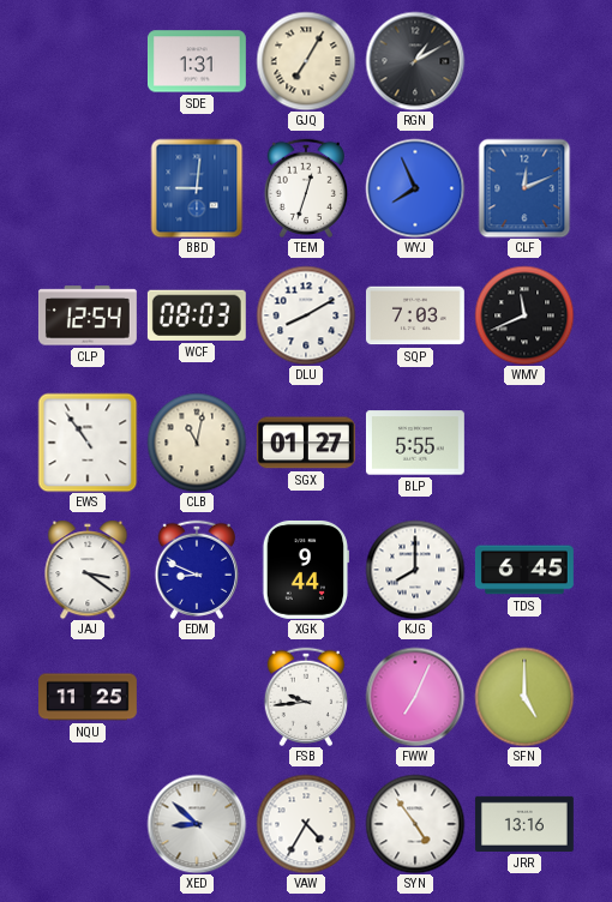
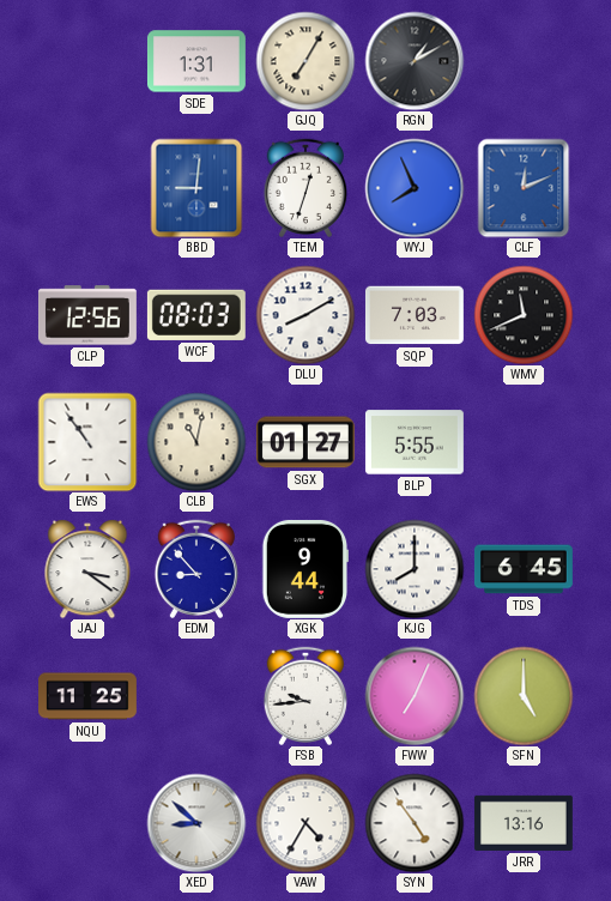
CLP: 12:54 -> 12:56
EDM: 8:49 -> 8:53
